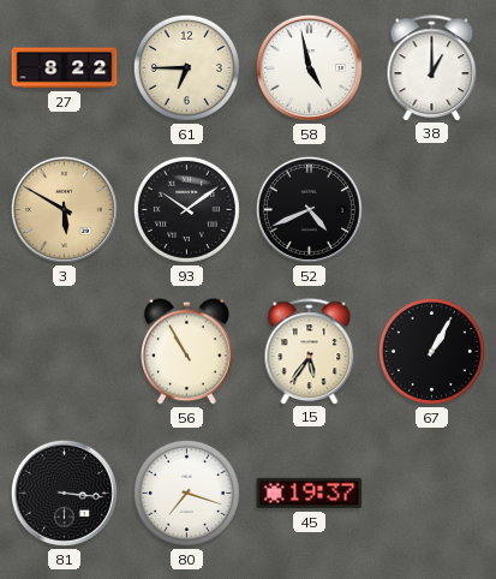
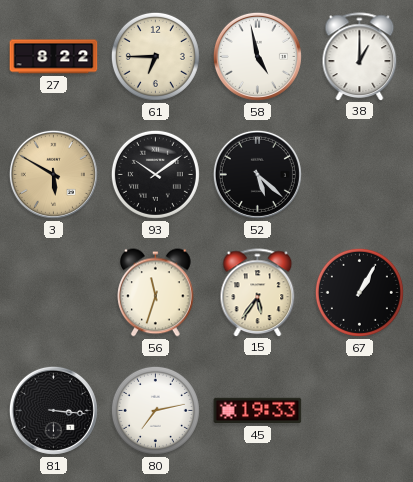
52: 4:41 -> 5:22
56: 10:55 -> 11:33
80: 7:18 -> 7:13
45: 19:37 -> 19:33
